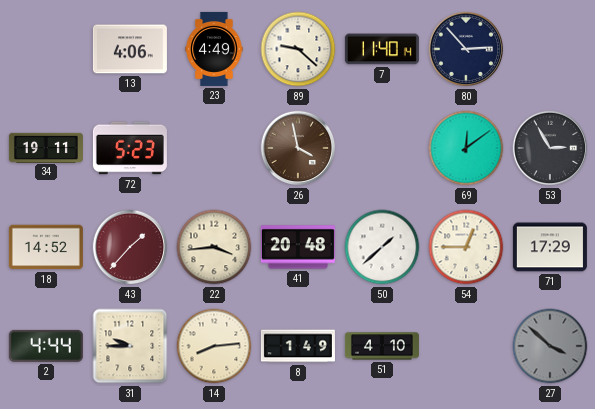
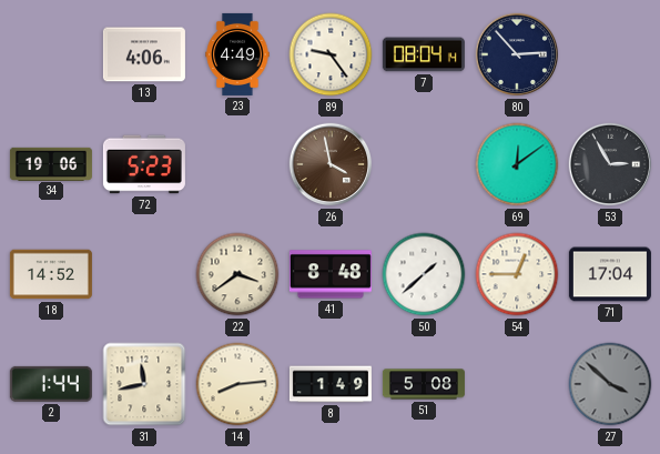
89: 9:22 -> 9:24
7: 11:40 -> 08:04
34: 19:11 -> 19:06
43: 1:37 -> none
22: 3:44 -> 3:39
41: 20:48 -> 8:48
71: 17:29 -> 17:04
2: 4:44 -> 1:44
31: 9:45 -> 11:43
51: 4:10 -> 5:08
